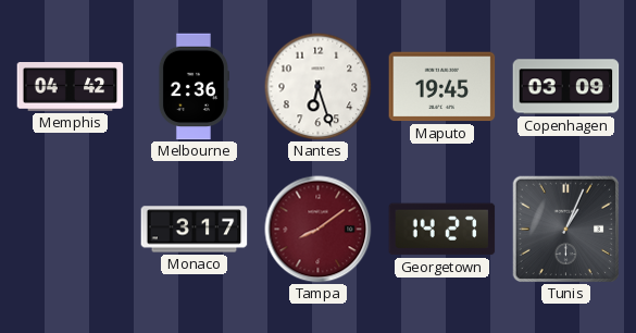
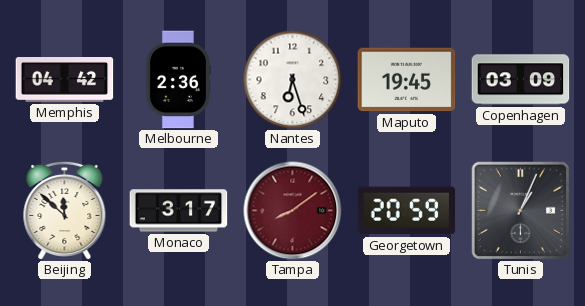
Beijing: none -> 11:52
Georgetown: 14:27 -> 20:59
